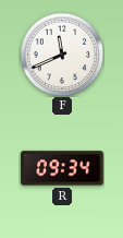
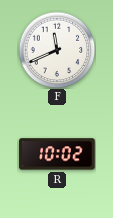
R: 09:34 -> 10:02
